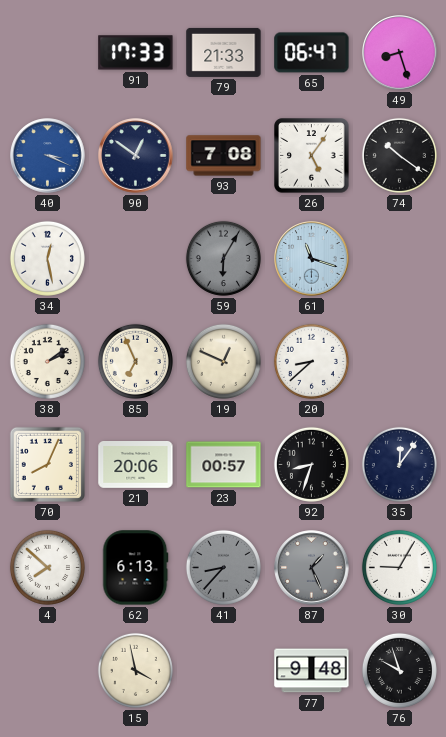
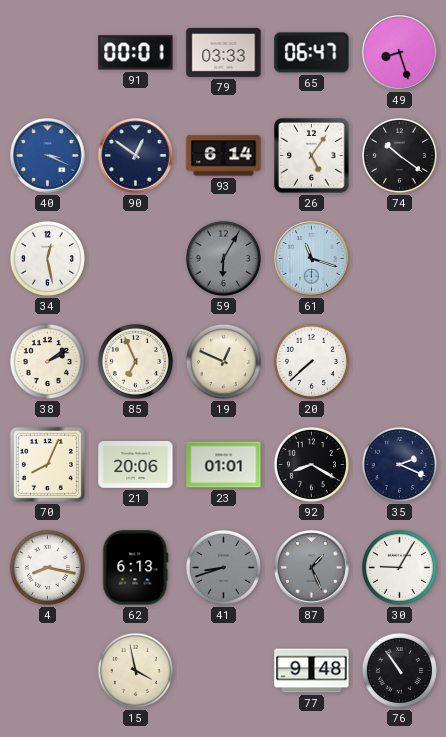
91: 17:33 -> 00:01
79: 21:33 -> 03:33
93: 7:08 -> 6:14
20: 8:38 -> 7:38
23: 00:57 -> 01:01
92: 8:33 -> 8:20
35: 12:06 -> 2:19
4: 7:52 -> 8:17
41: 8:37 -> 8:42
76: 9:57 -> 10:54
